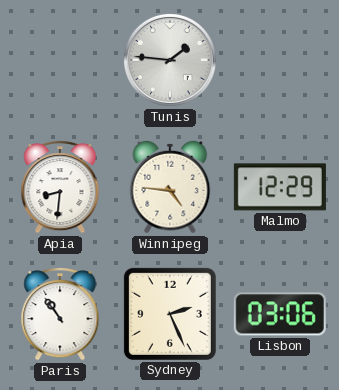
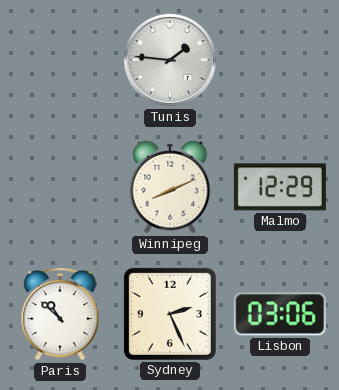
Apia: 8:31 -> none
Winnipeg: 4:46 -> 8:11
Paris: 10:54 -> 10:52
